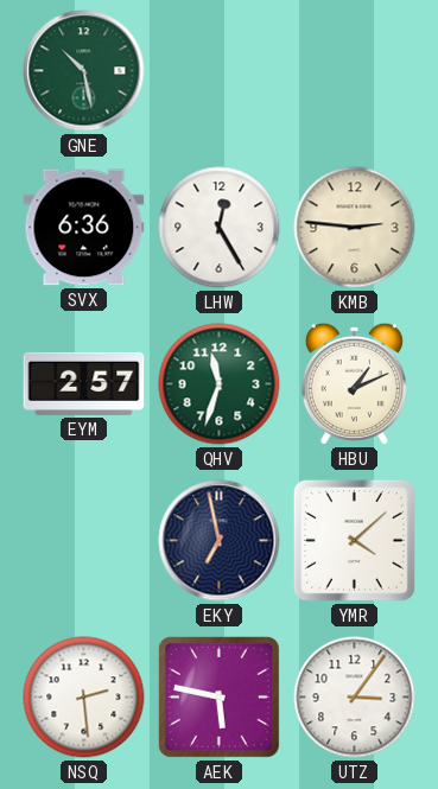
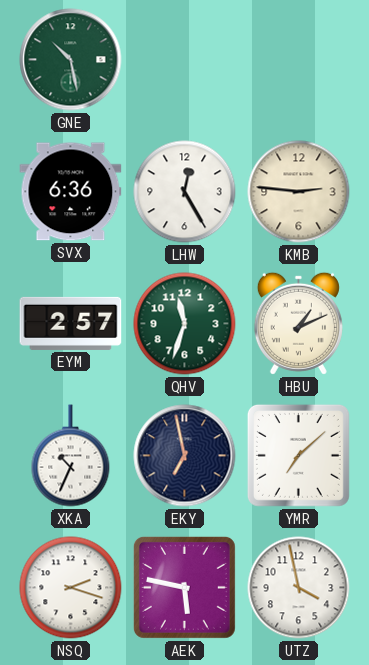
XKA: none -> 10:34
YMR: 4:08 -> 7:08
NSQ: 2:29 -> 2:18
UTZ: 3:06 -> 3:58
